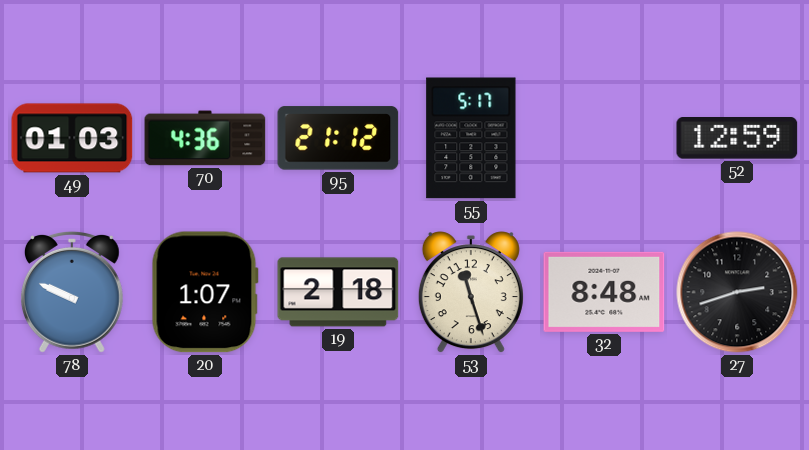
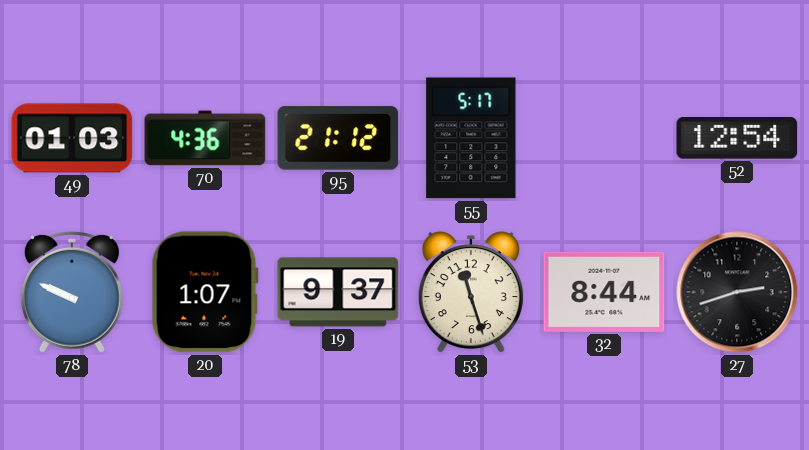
52: 12:59 -> 12:54
19: 2:18 -> 9:37
32: 8:48 -> 8:44
